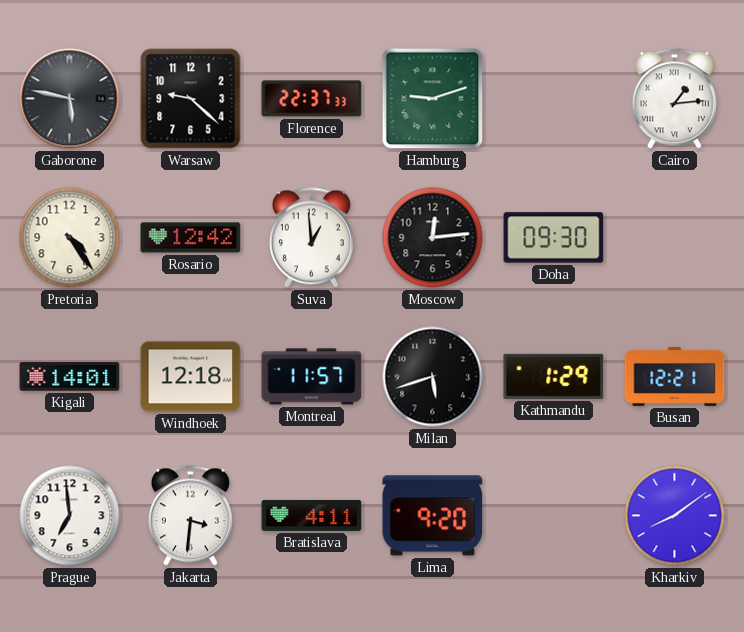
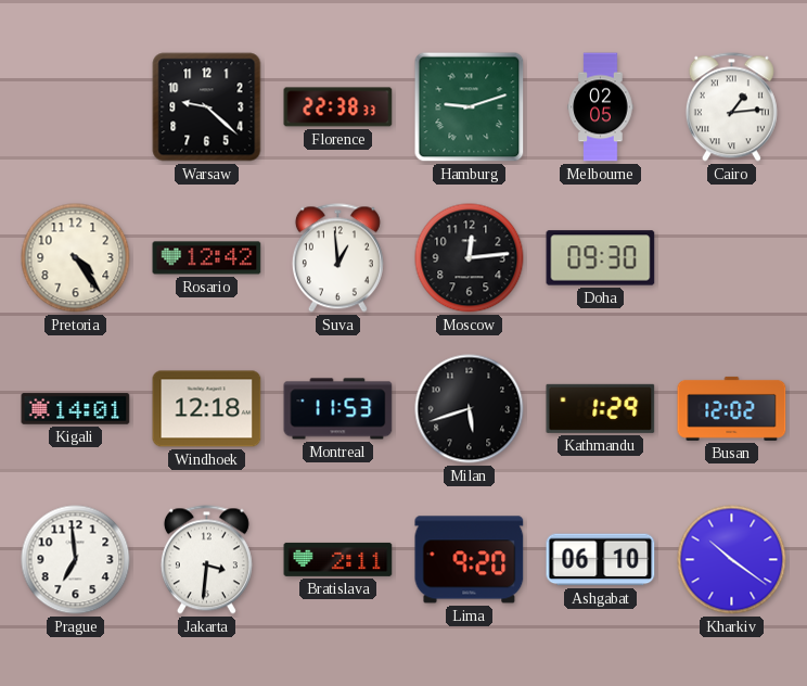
Gaborone: 5:47 -> none
Florence: 22:37 -> 22:38
Melbourne: none -> 02:05
Montreal: 11:57 -> 11:53
Busan: 12:21 -> 12:02
Bratislava: 4:11 -> 2:11
Ashgabat: none -> 06:10
Kharkiv: 8:09 -> 10:21
